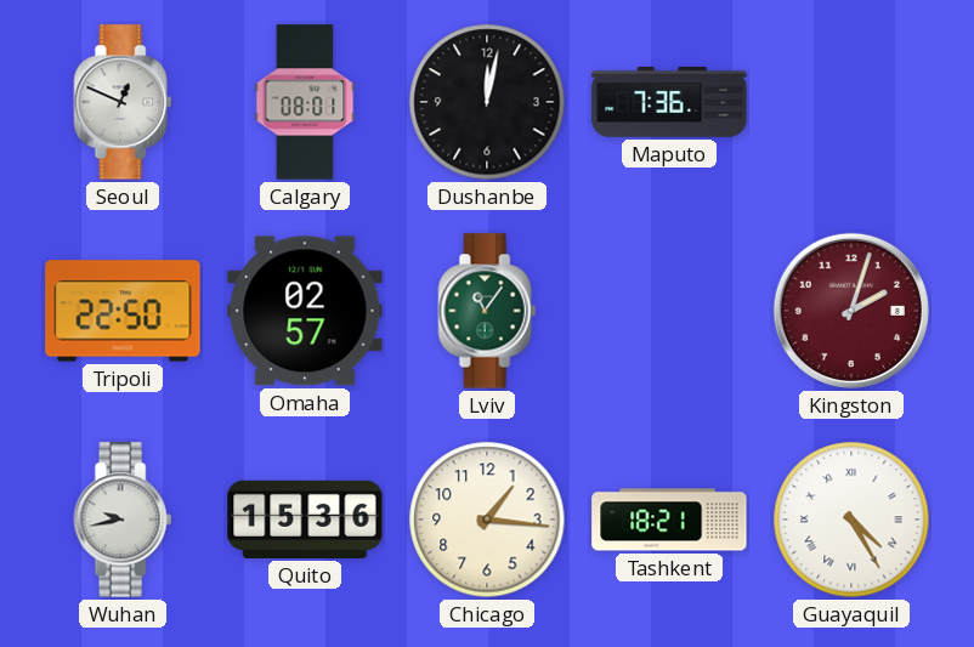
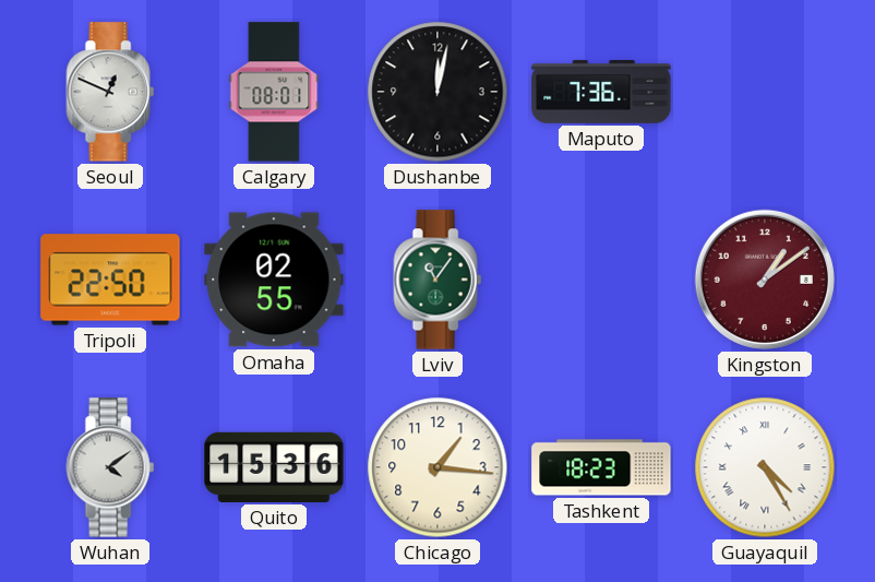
Omaha: 02:57 -> 02:55
Kingston: 2:03 -> 1:09
Wuhan: 9:43 -> 4:09
Tashkent: 18:21 -> 18:23
